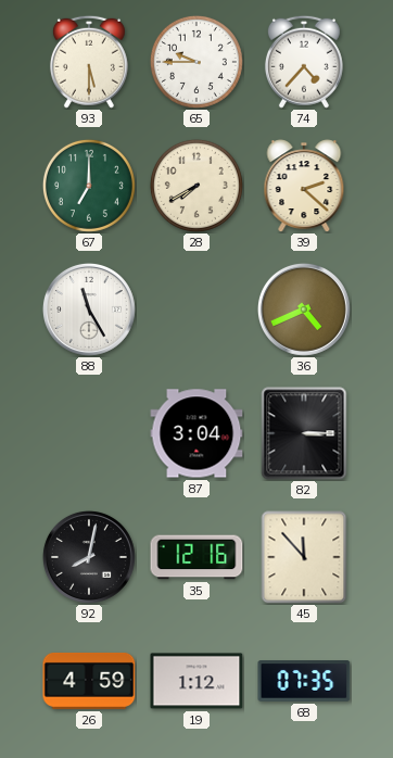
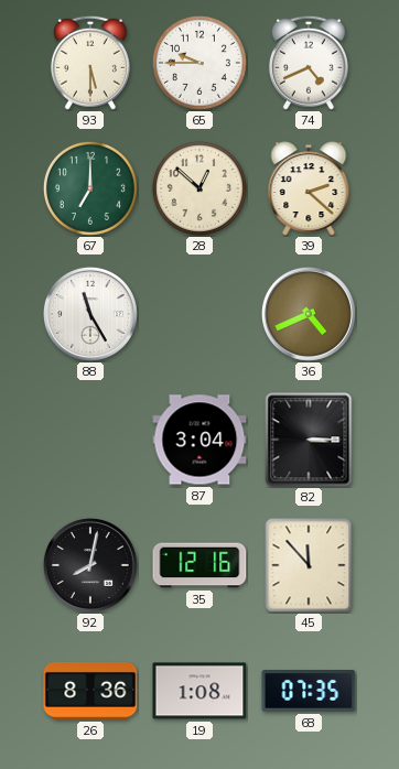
74: 4:37 -> 4:41
28: 7:40 -> 12:52
26: 4:59 -> 8:36
19: 1:12 -> 1:08
